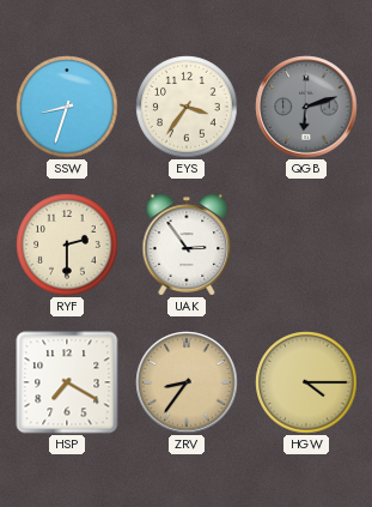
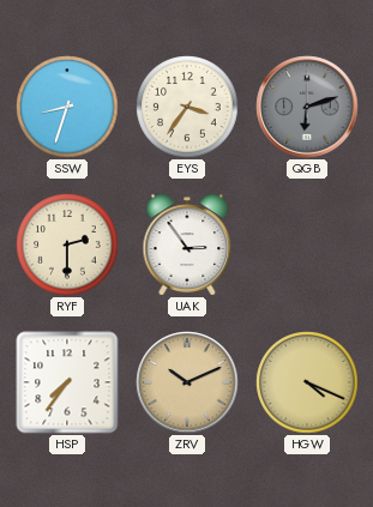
HSP: 7:20 -> 7:36
ZRV: 8:36 -> 10:11
HGW: 4:15 -> 4:19
